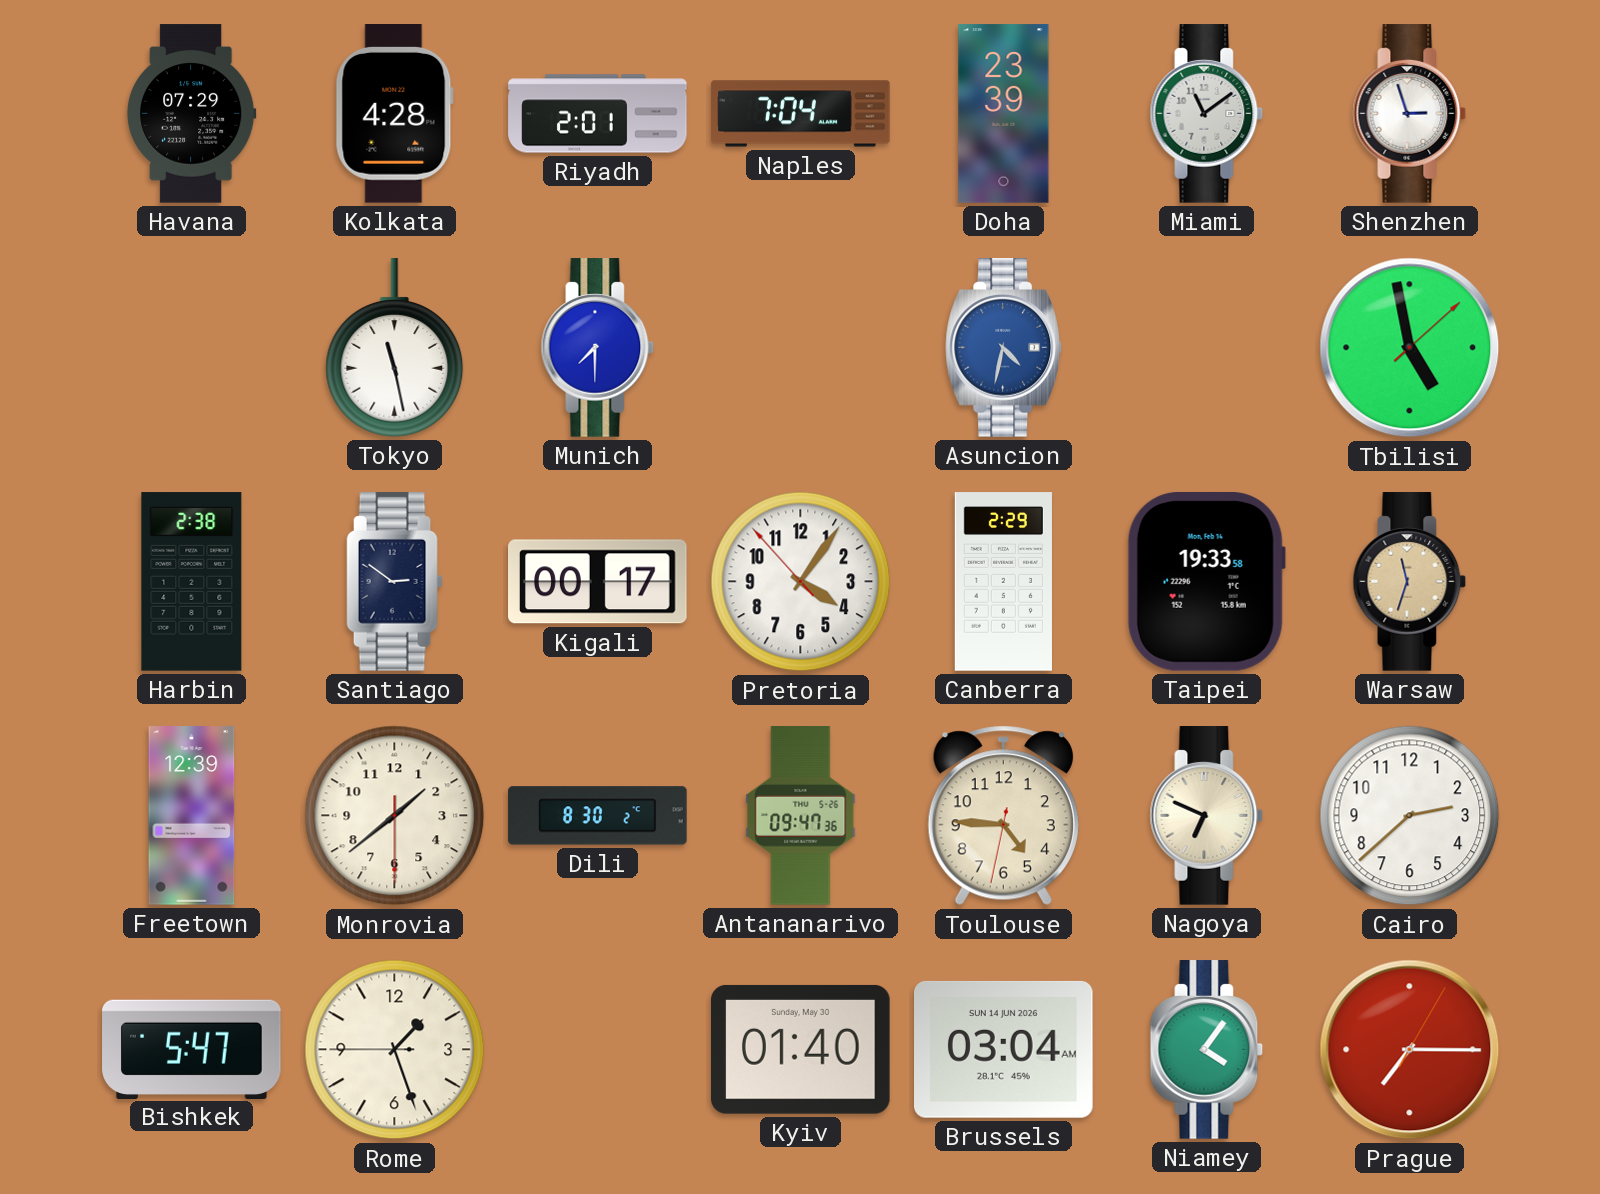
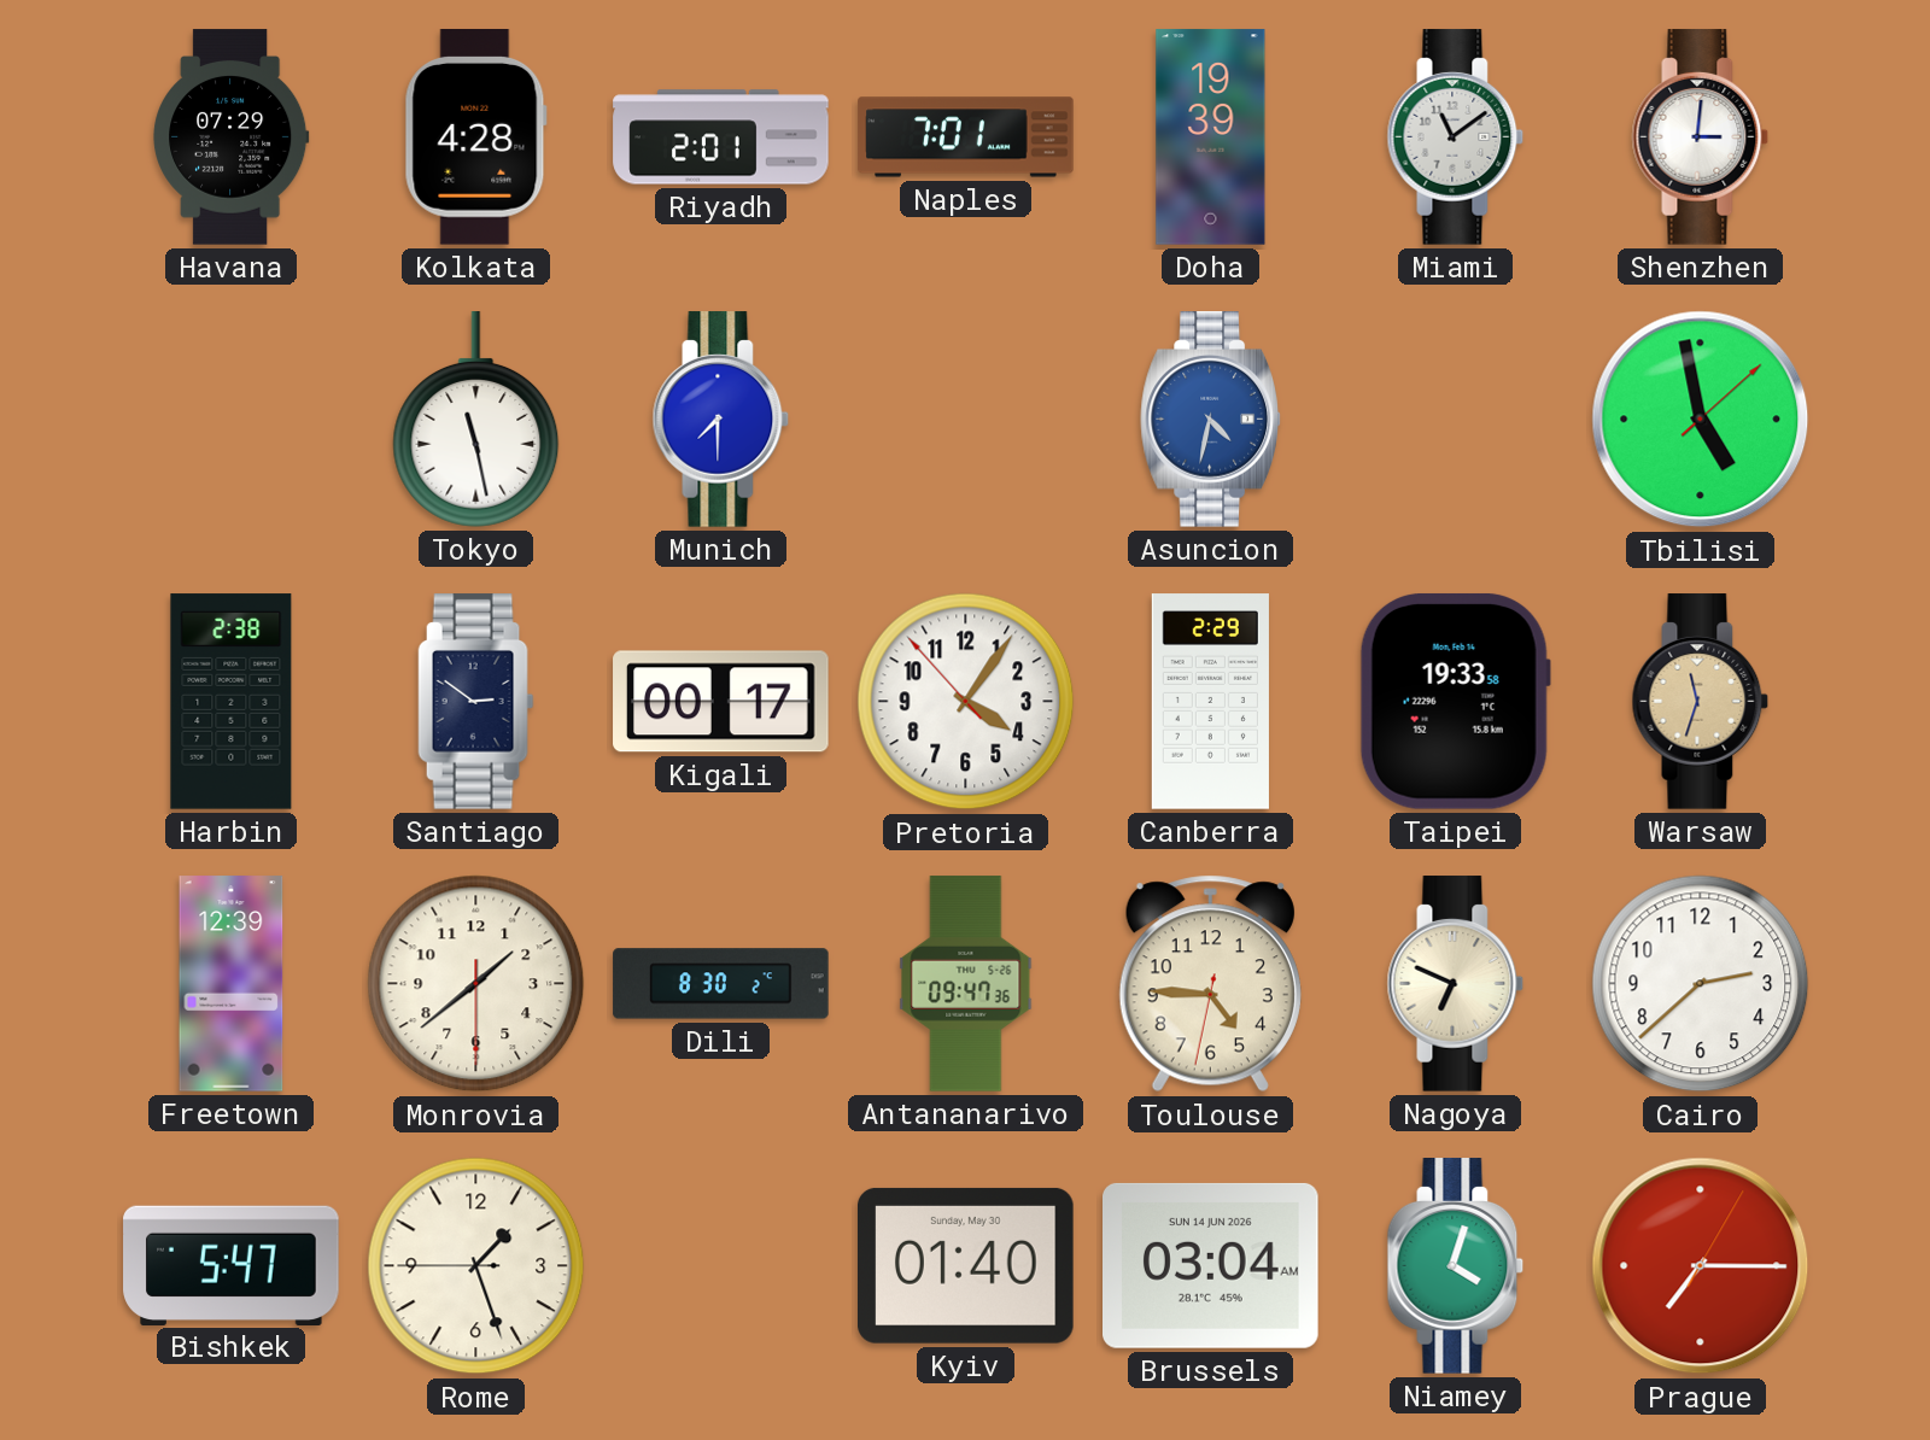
Naples: 7:04 -> 7:01
Doha: 23:39 -> 19:39
Shenzhen: 2:57 -> 3:01
Niamey: 4:06 -> 4:03
